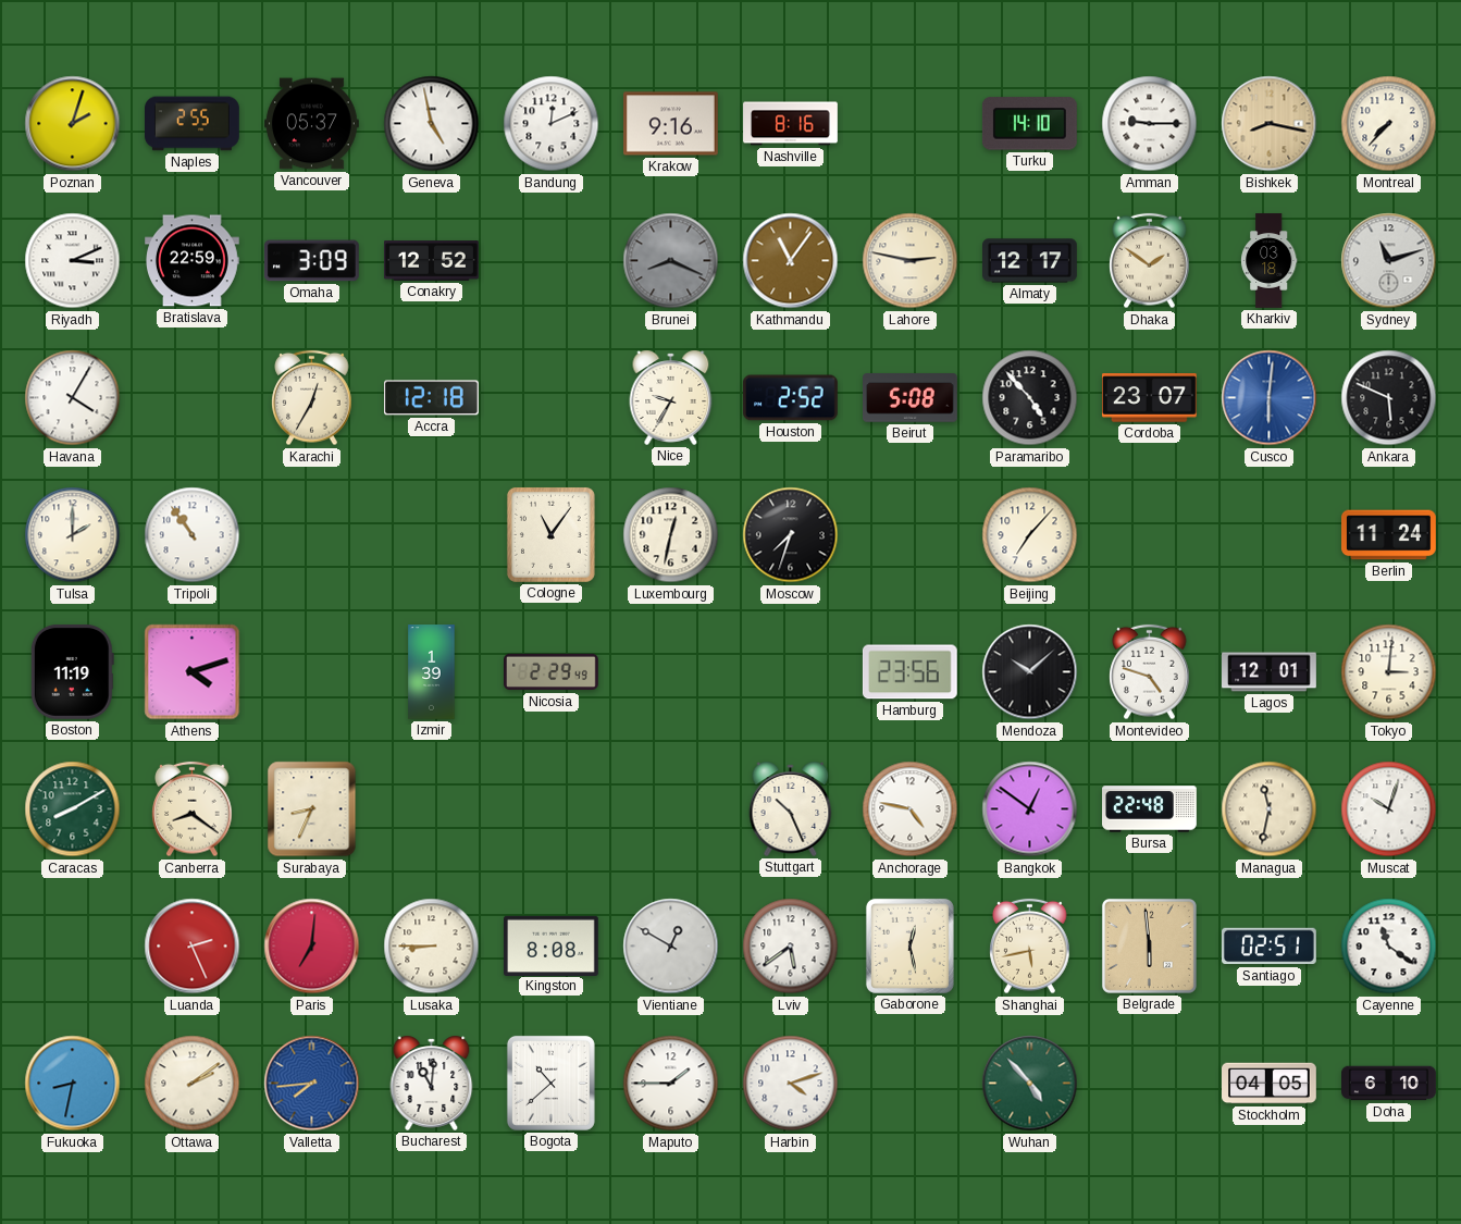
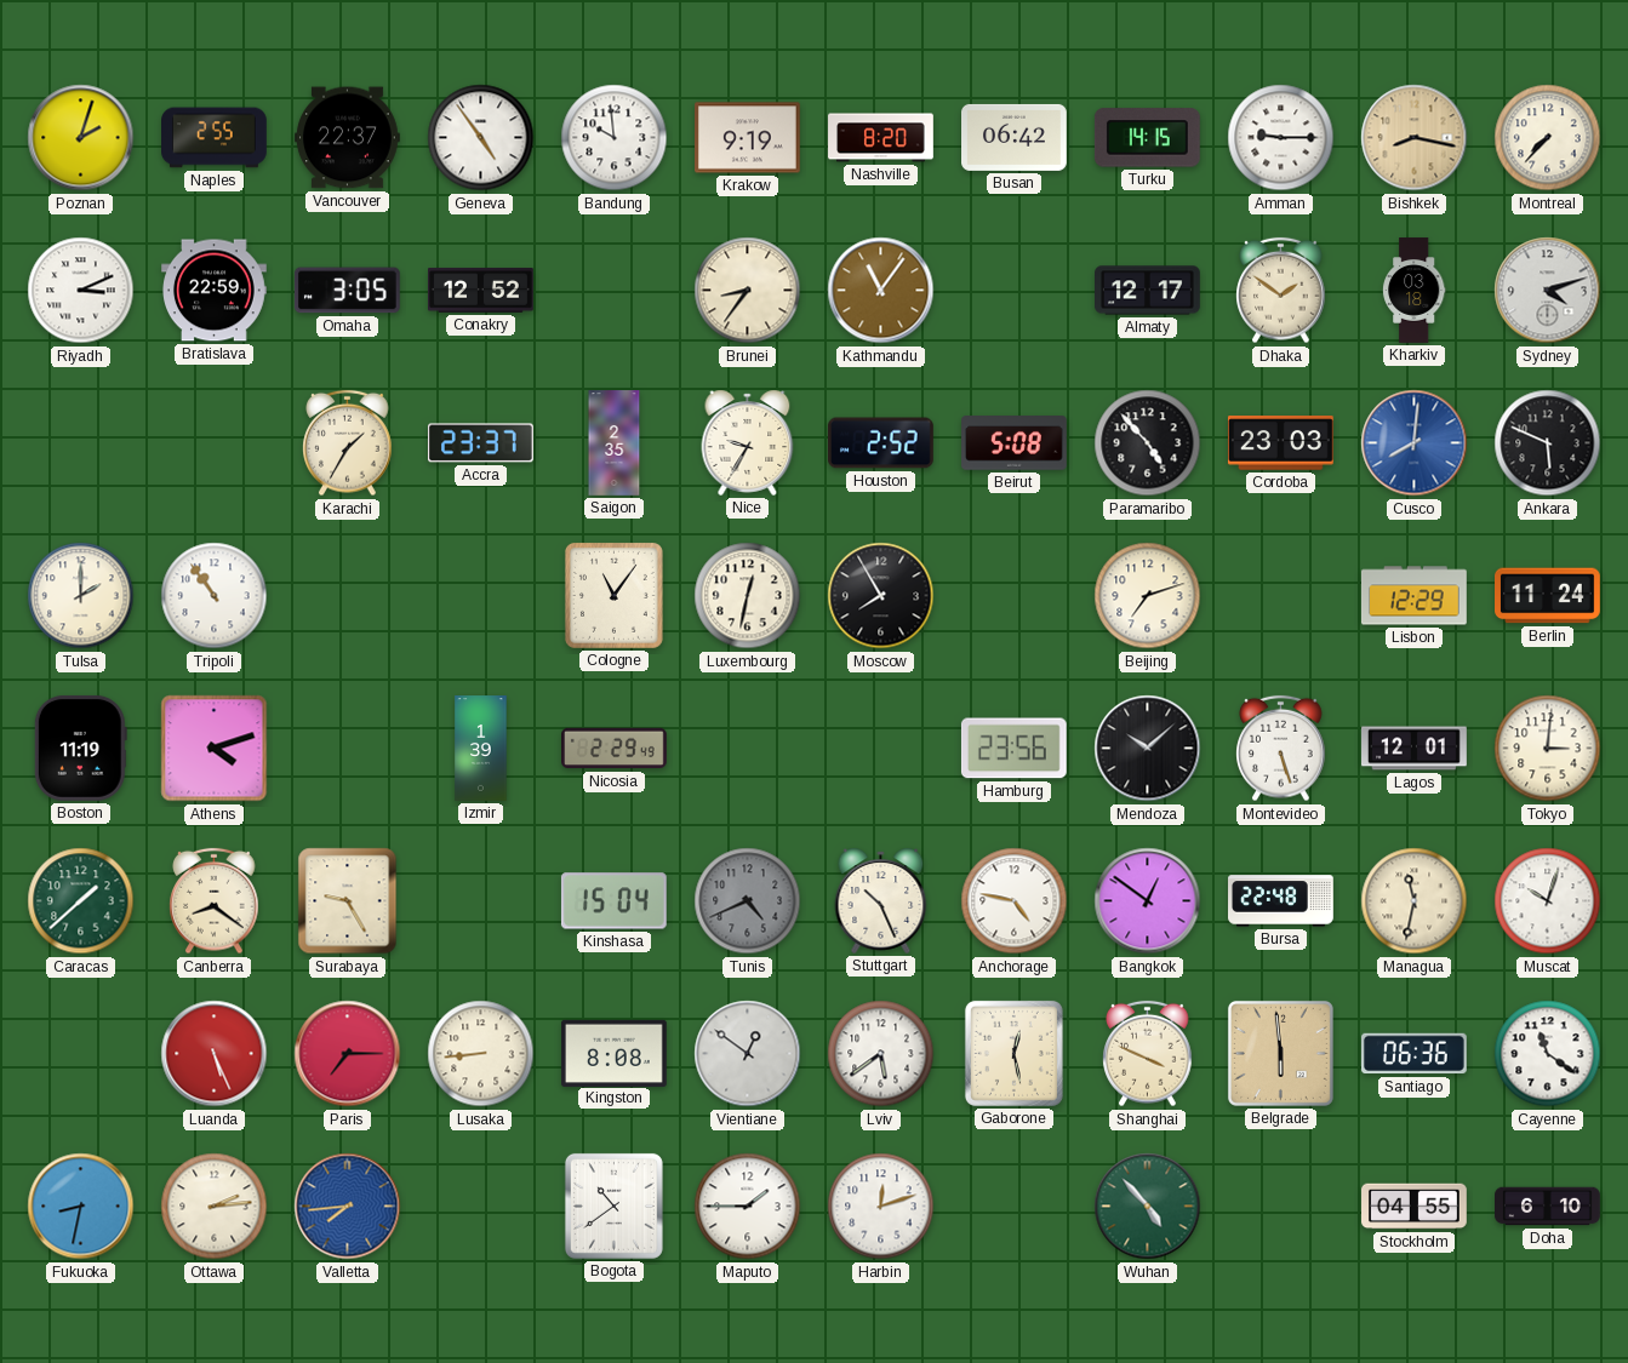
Vancouver: 05:37 -> 22:37
Geneva: 4:58 -> 4:54
Bandung: 12:11 -> 9:59
Krakow: 9:16 -> 9:19
Nashville: 8:16 -> 8:20
Busan: none -> 06:42
Turku: 14:10 -> 14:15
Omaha: 3:09 -> 3:05
Brunei: 8:19 -> 8:36
Brunei dial: grey -> cream
Lahore: 2:47 -> none
Sydney: 11:12 -> 4:12
Havana: 4:05 -> none
Karachi: 12:35 -> 1:35
Accra: 12:18 -> 23:37
Saigon: none -> 2:35
Cordoba: 23:07 -> 23:03
Cusco: 6:01 -> 8:01
Moscow: 7:33 -> 7:55
Beijing: 7:07 -> 7:12
Lisbon: none -> 12:29
Montevideo: 4:48 -> 5:27
Caracas: 8:10 -> 1:38
Surabaya: 8:34 -> 9:25
Kinshasa: none -> 15:04
Tunis: none -> 4:41
Luanda: 2:26 -> 5:26
Paris: 7:01 -> 7:15
Lusaka: 8:45 -> 8:44
Vientiane: 12:50 -> 12:51
Shanghai: 5:43 -> 3:49
Santiago: 02:51 -> 06:36
Ottawa: 2:09 -> 2:14
Bucharest: 11:01 -> none
Bogota: 10:38 -> 10:39
Harbin: 4:12 -> 12:12
Stockholm: 04:05 -> 04:55
